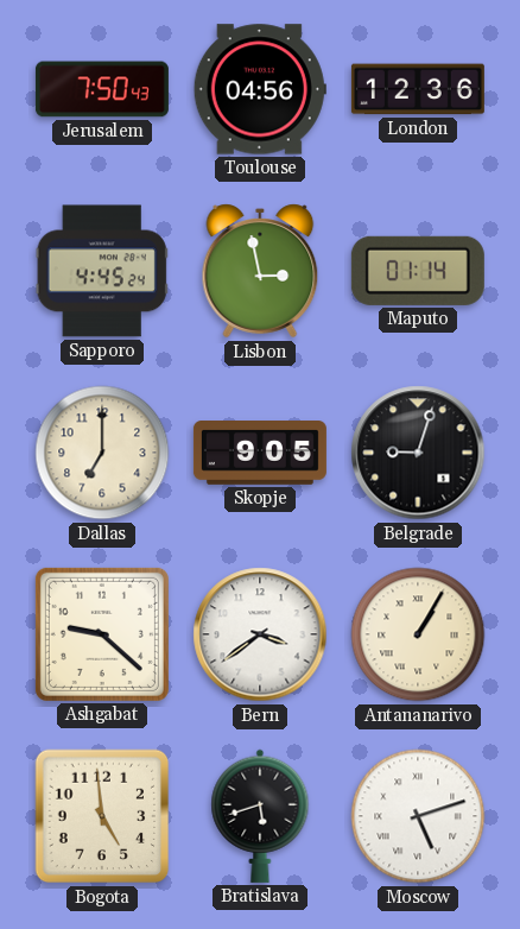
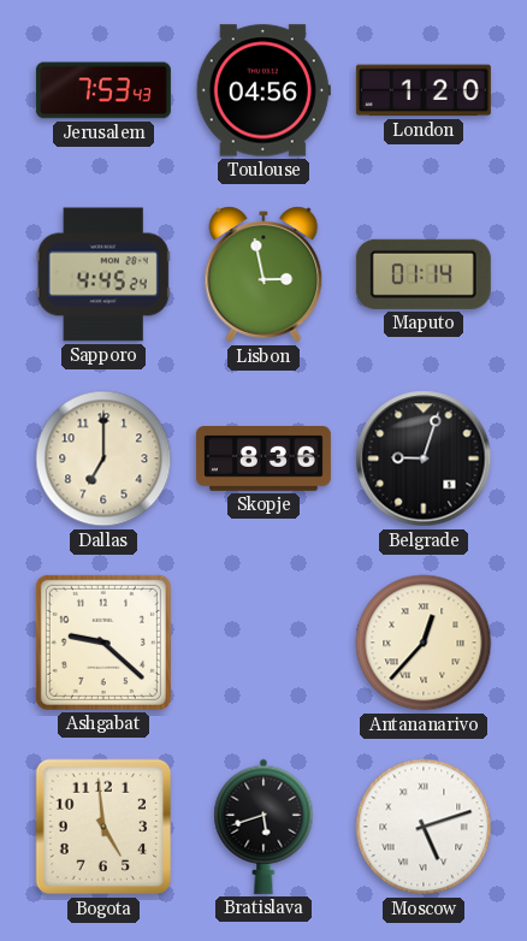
Jerusalem: 7:50 -> 7:53
London: 12:36 -> 1:20
Skopje: 9:05 -> 8:36
Bern: 3:39 -> none
Antananarivo: 1:05 -> 12:37
